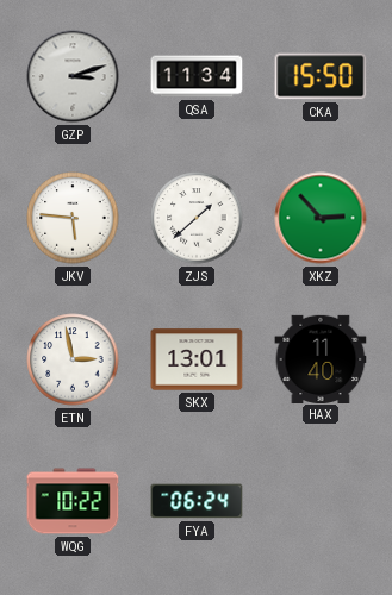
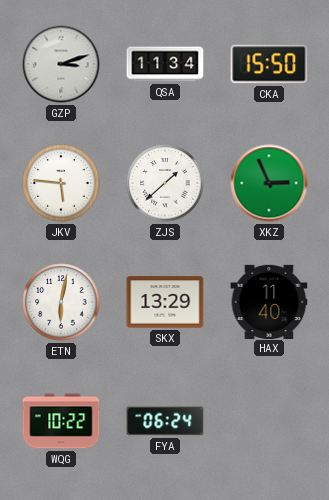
XKZ: 2:53 -> 2:56
ETN: 2:58 -> 6:02
SKX: 13:01 -> 13:29
